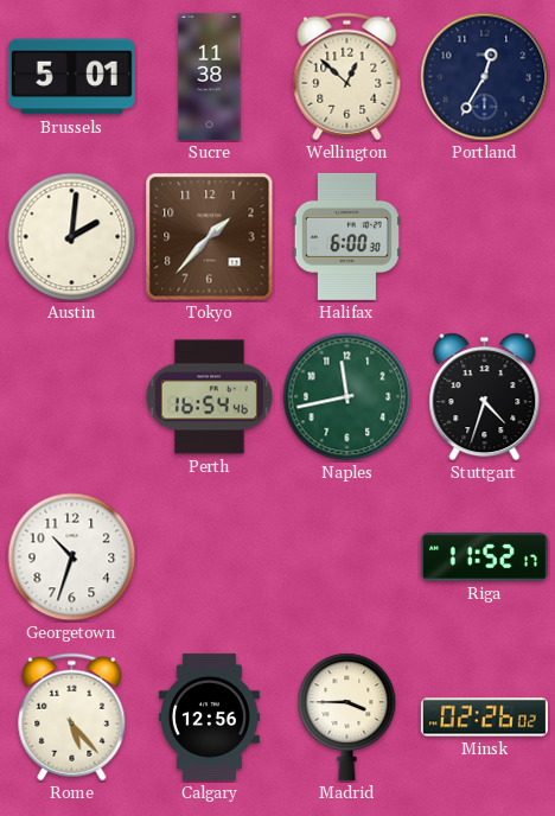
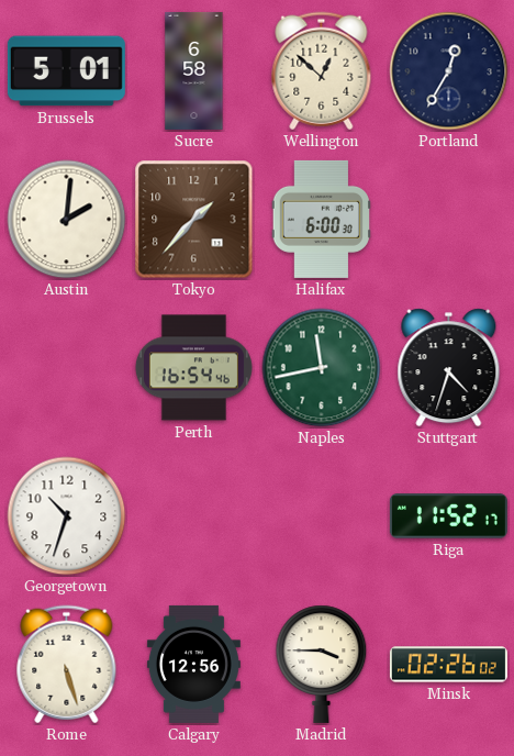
Sucre: 11:38 -> 6:58
Rome: 5:23 -> 5:27
